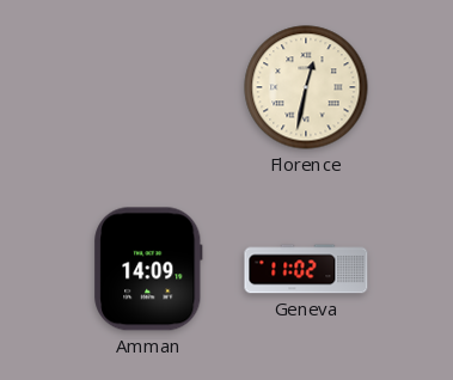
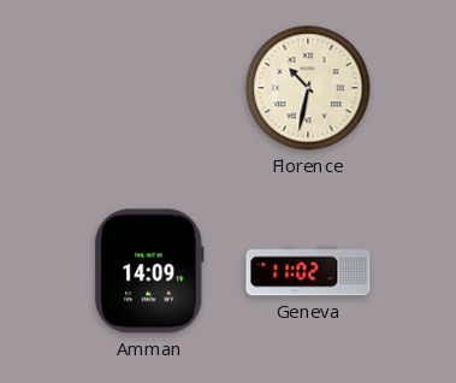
Florence: 12:32 -> 10:32
